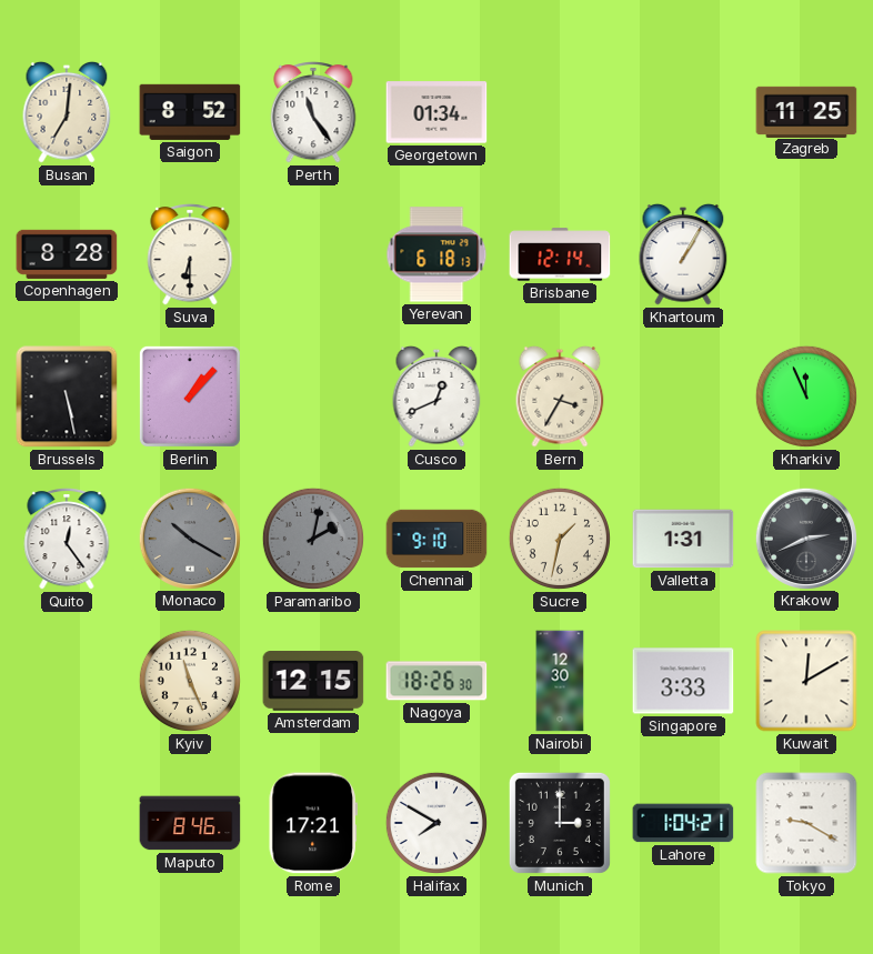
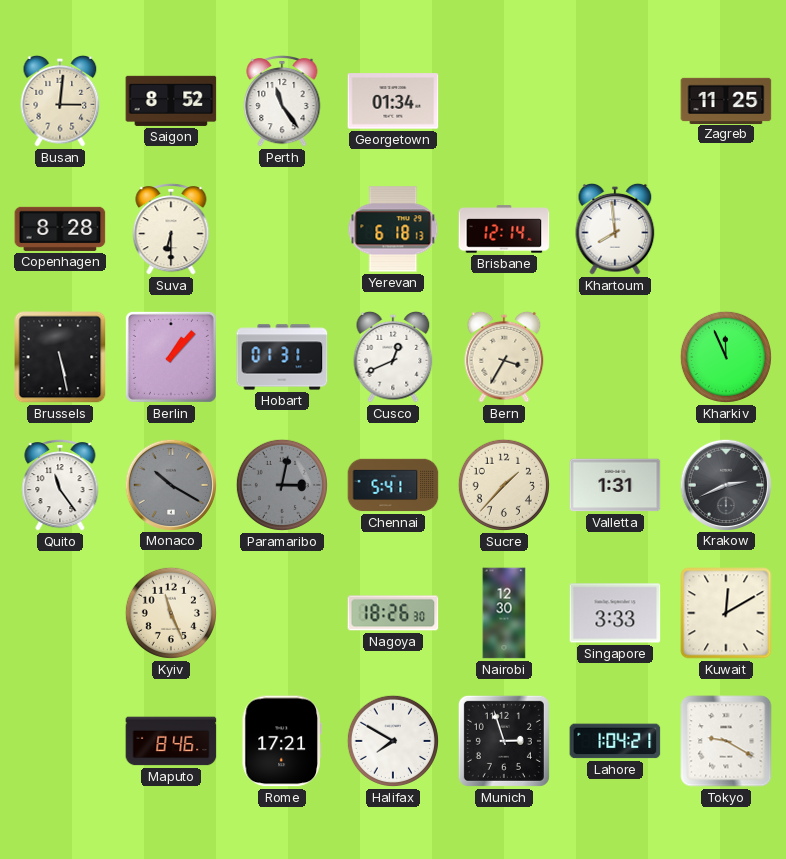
Busan: 7:01 -> 3:01
Khartoum: 1:05 -> 7:59
Hobart: none -> 01:31
Quito: 12:24 -> 11:24
Paramaribo: 2:02 -> 3:02
Chennai: 9:10 -> 5:41
Sucre: 1:32 -> 1:37
Amsterdam: 12:15 -> none
Munich: 3:00 -> 2:57
